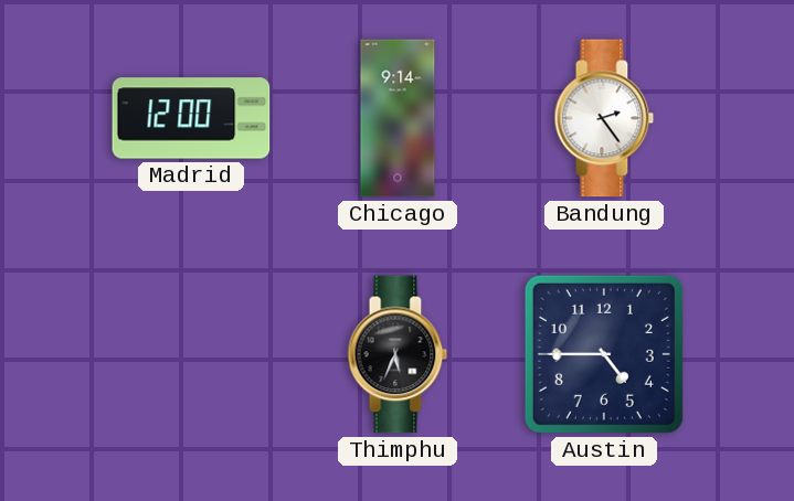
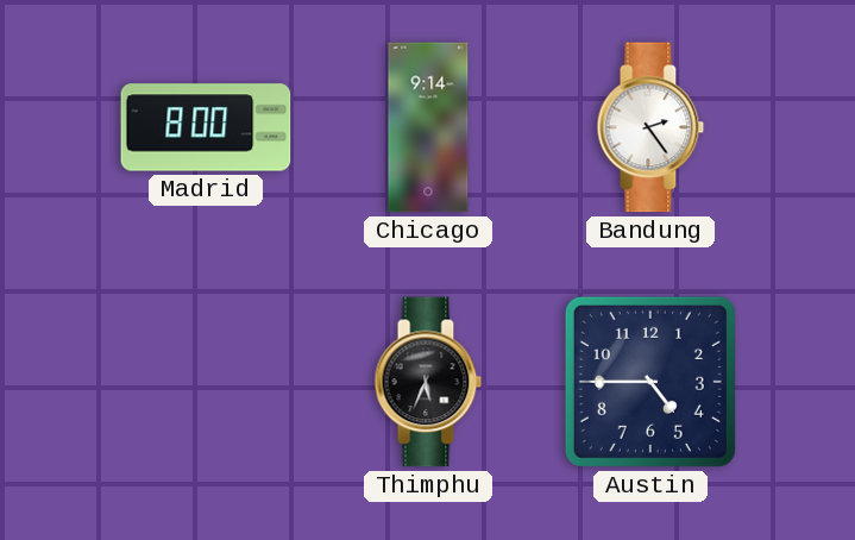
Madrid: 12:00 -> 8:00
